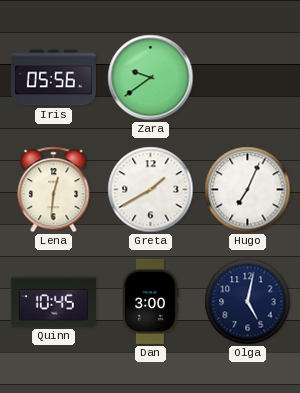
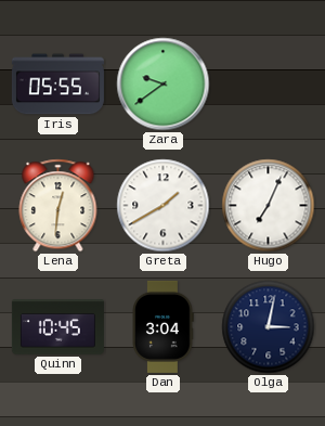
Iris: 05:56 -> 05:55
Dan: 3:00 -> 3:04
Olga: 5:02 -> 3:02
